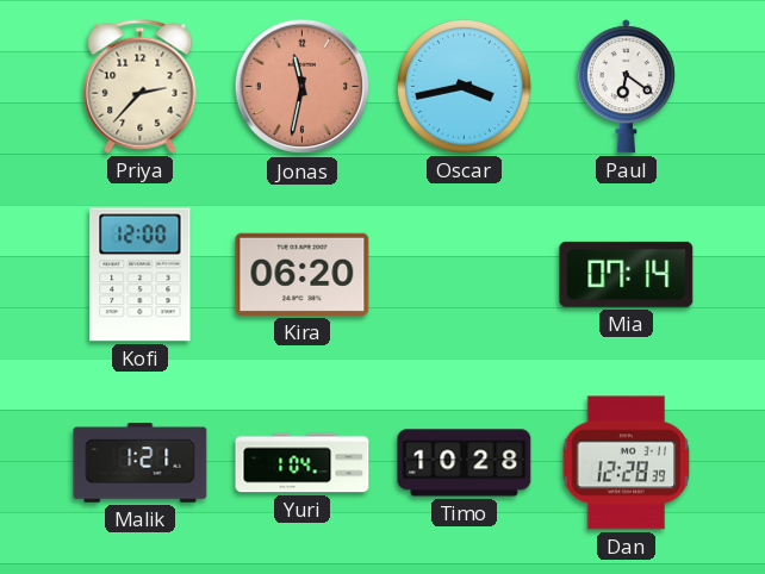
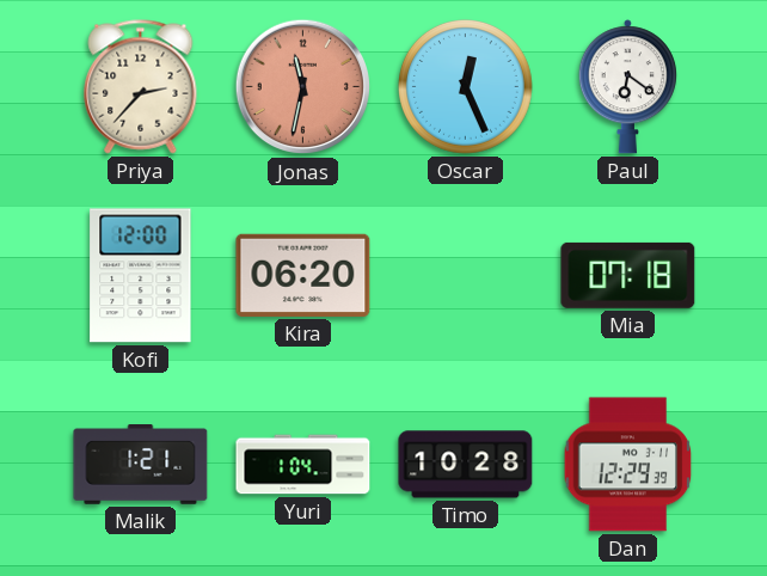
Oscar: 3:43 -> 12:26
Mia: 07:14 -> 07:18
Dan: 12:28 -> 12:29
